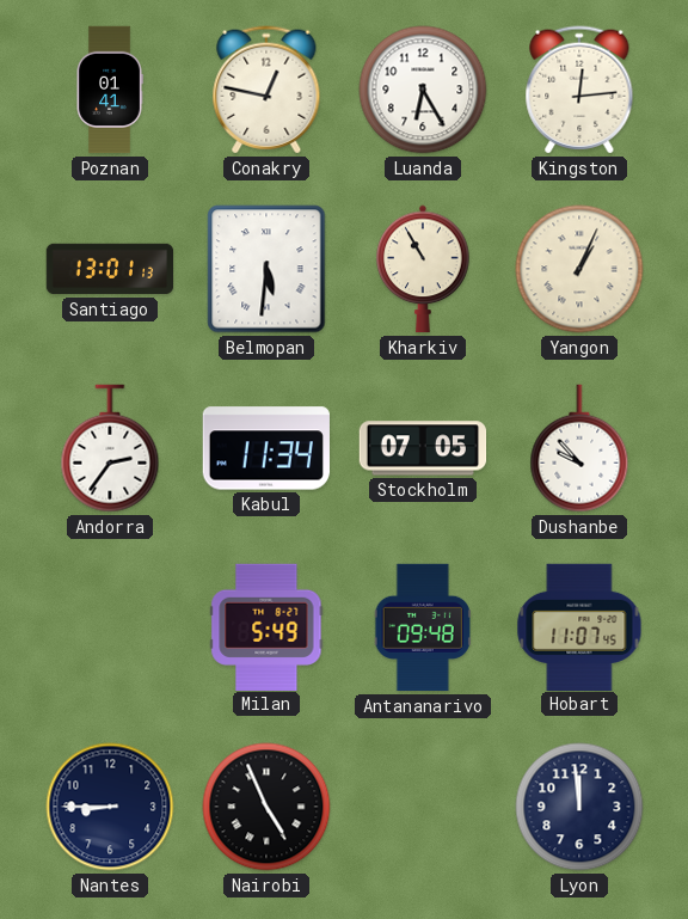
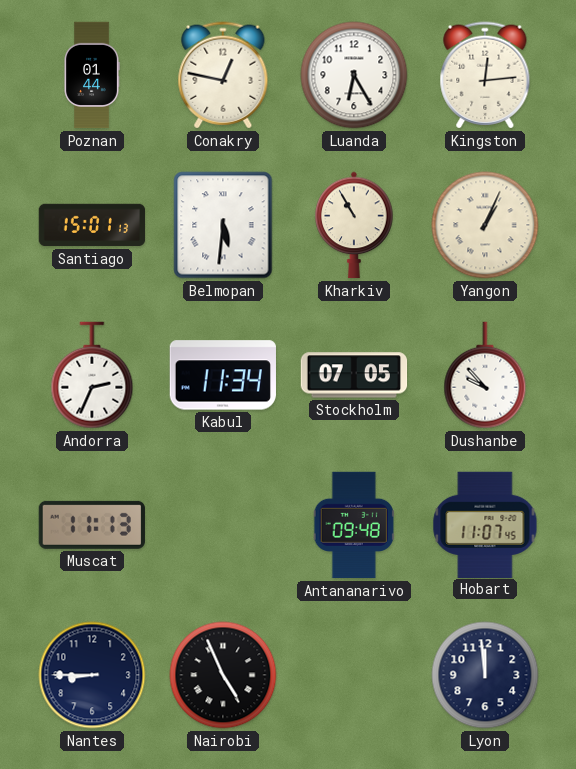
Poznan: 01:41 -> 01:44
Santiago: 13:01 -> 15:01
Andorra: 2:36 -> 2:34
Muscat: none -> 11:13
Milan: 5:49 -> none
